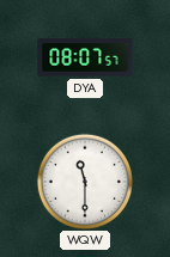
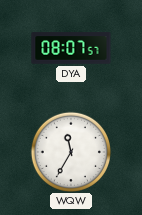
WQW: 11:30 -> 11:35
